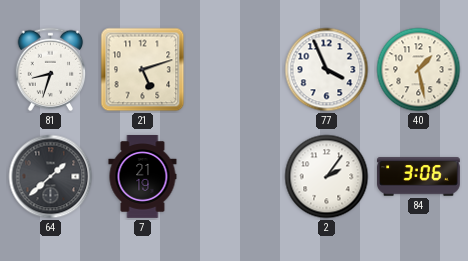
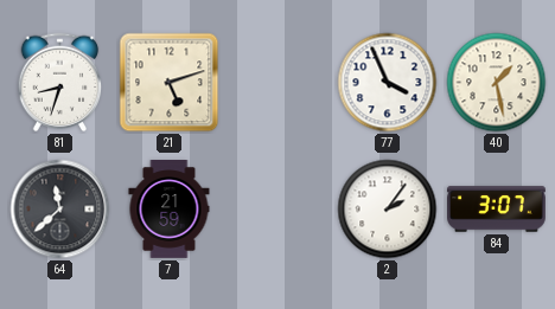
64: 1:38 -> 11:38
7: 21:19 -> 21:59
84: 3:06 -> 3:07
